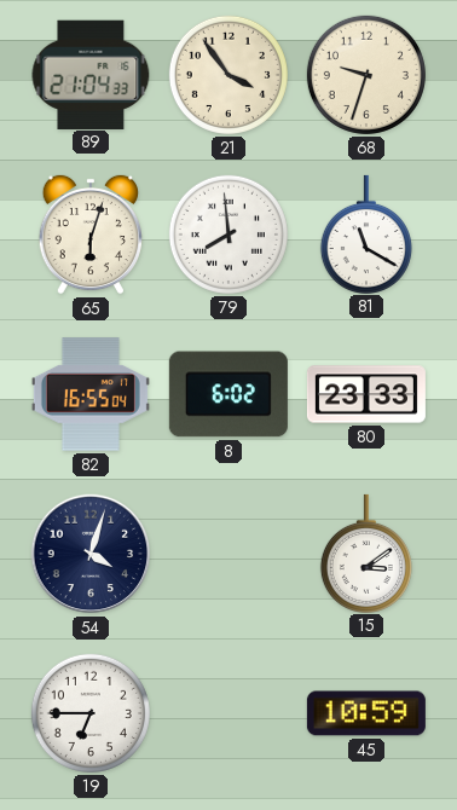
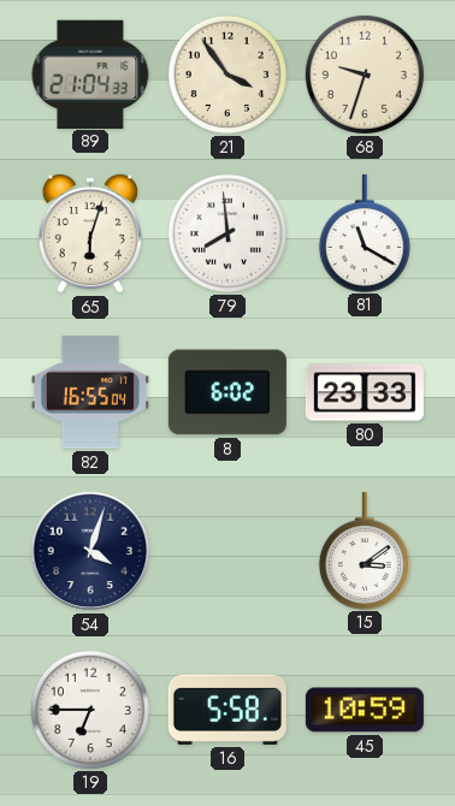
16: none -> 5:58
